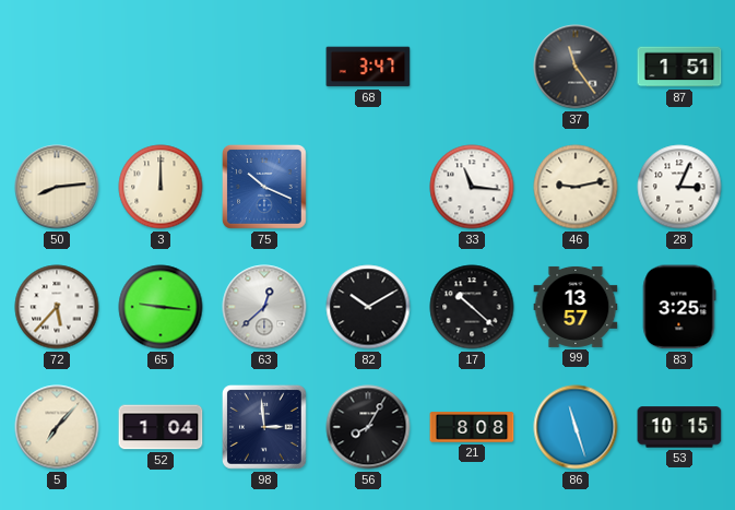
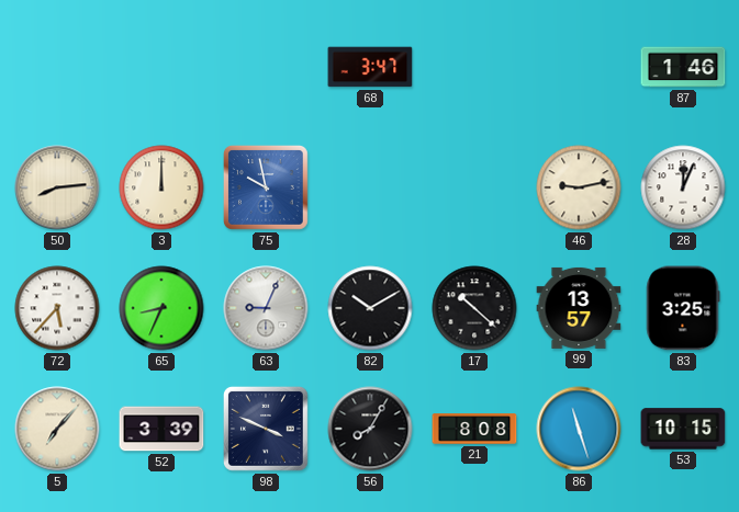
37: 11:24 -> none
87: 1:51 -> 1:46
75: 10:19 -> 9:58
33: 11:16 -> none
28: 3:04 -> 12:04
65: 9:16 -> 8:34
63: 12:38 -> 9:04
52: 1:04 -> 3:39
98: 2:59 -> 3:49
